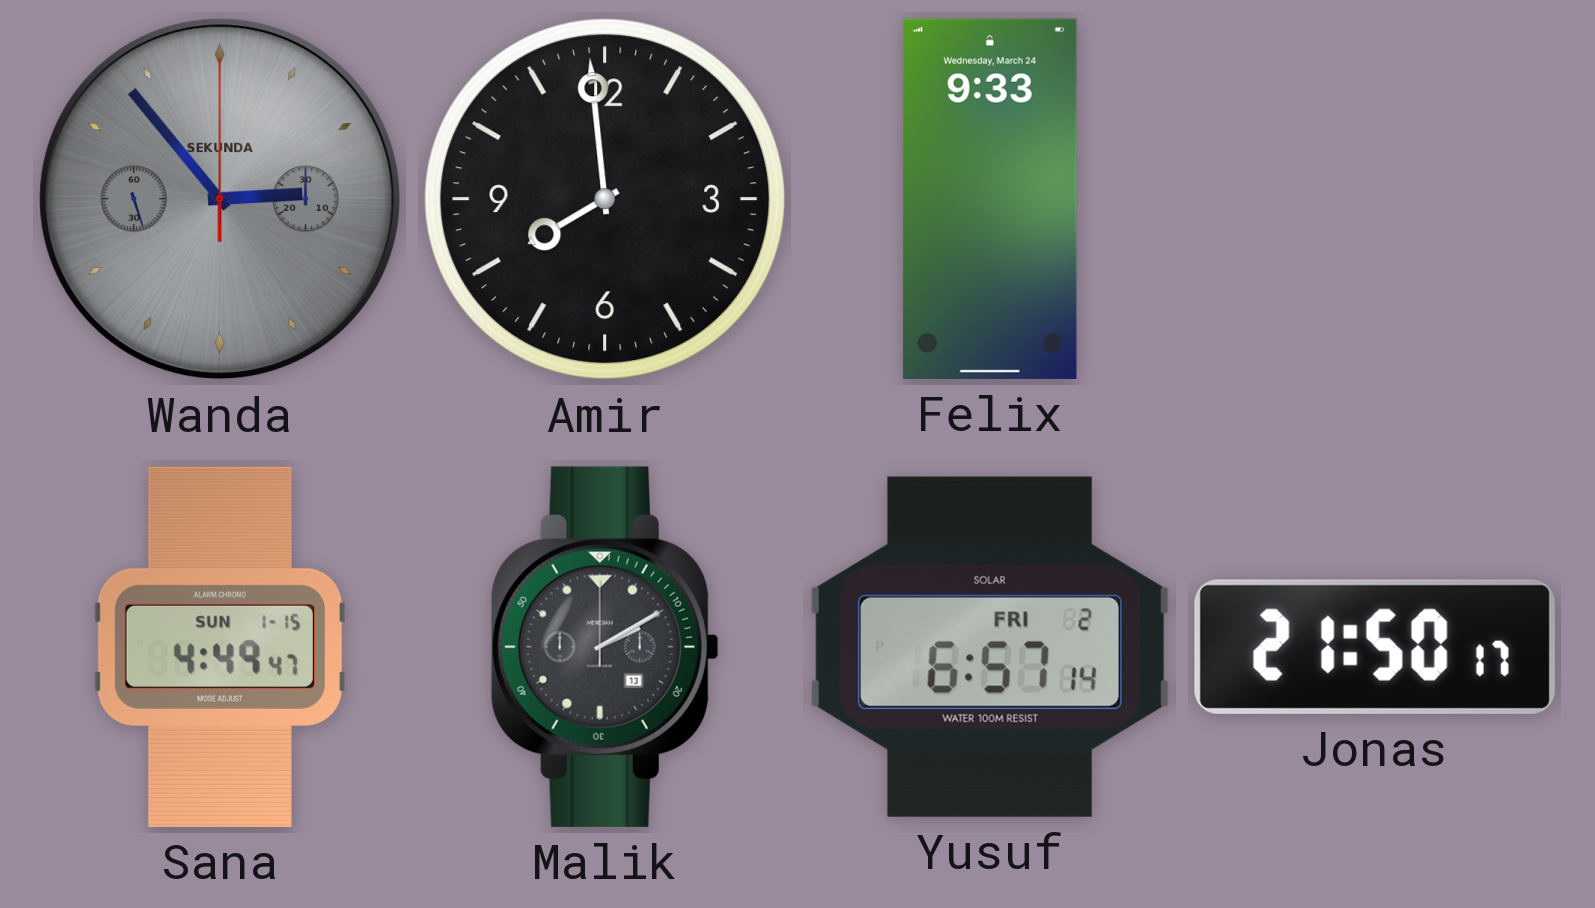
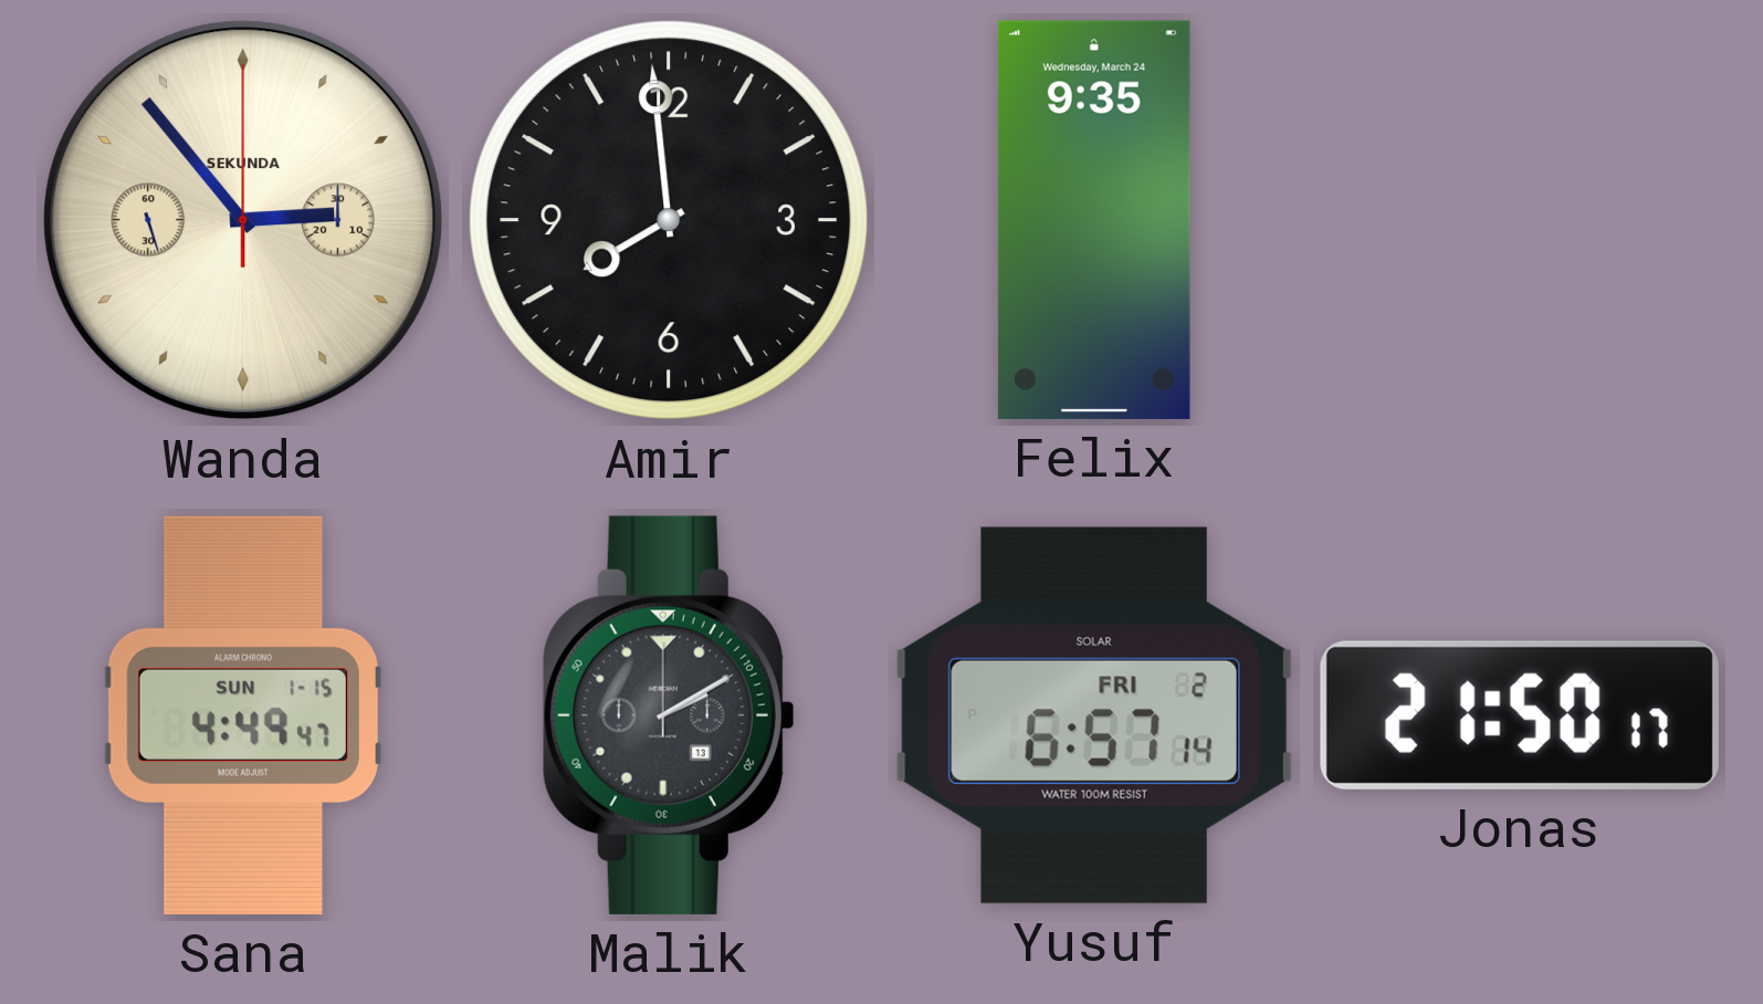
Wanda dial: grey -> cream
Felix: 9:33 -> 9:35
